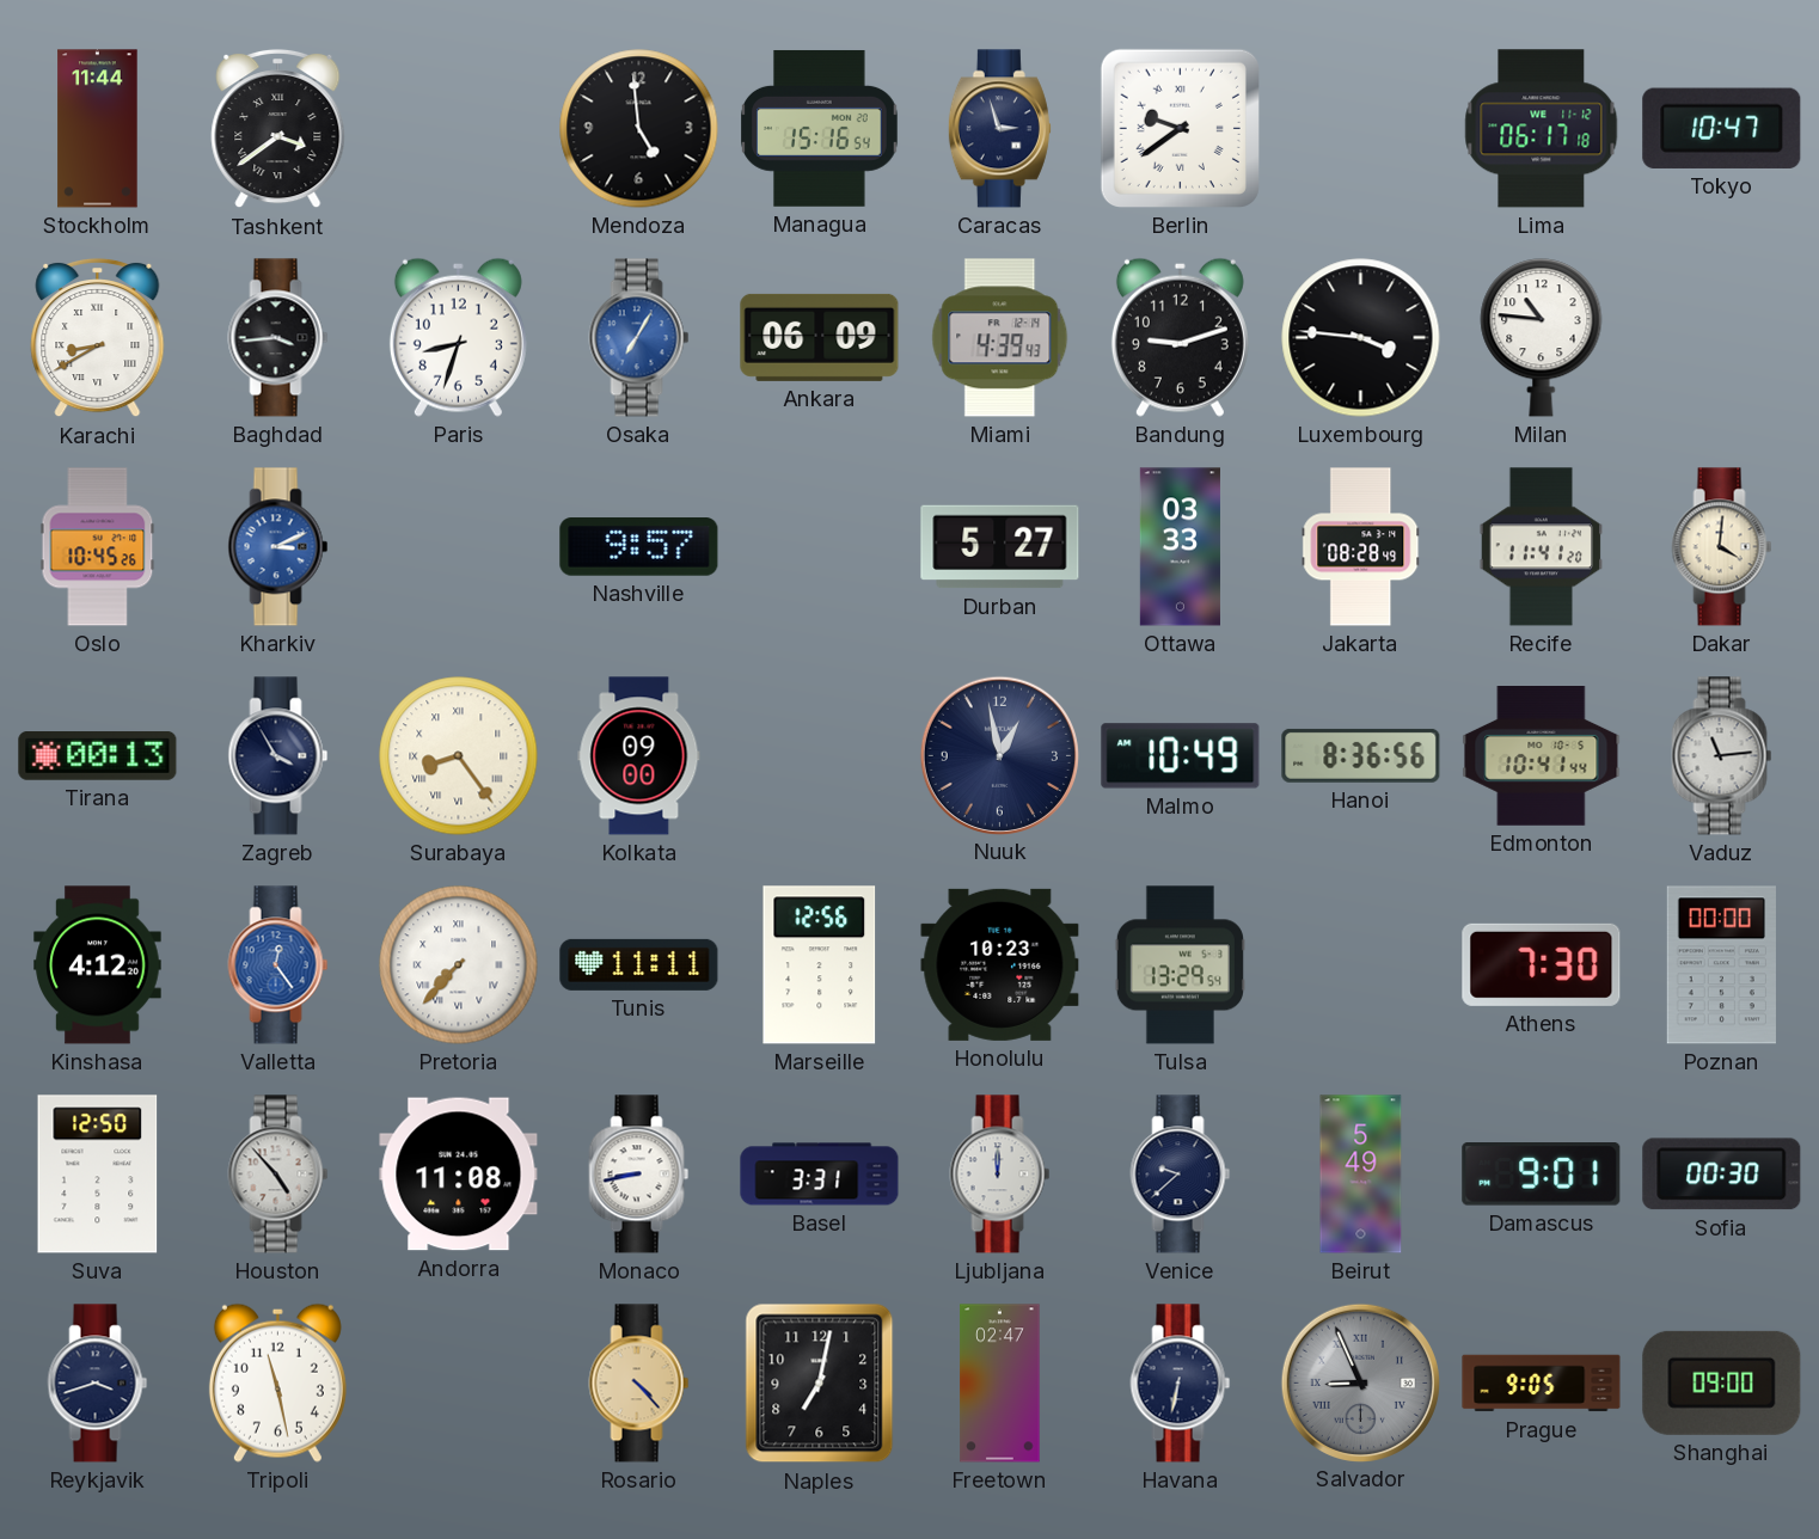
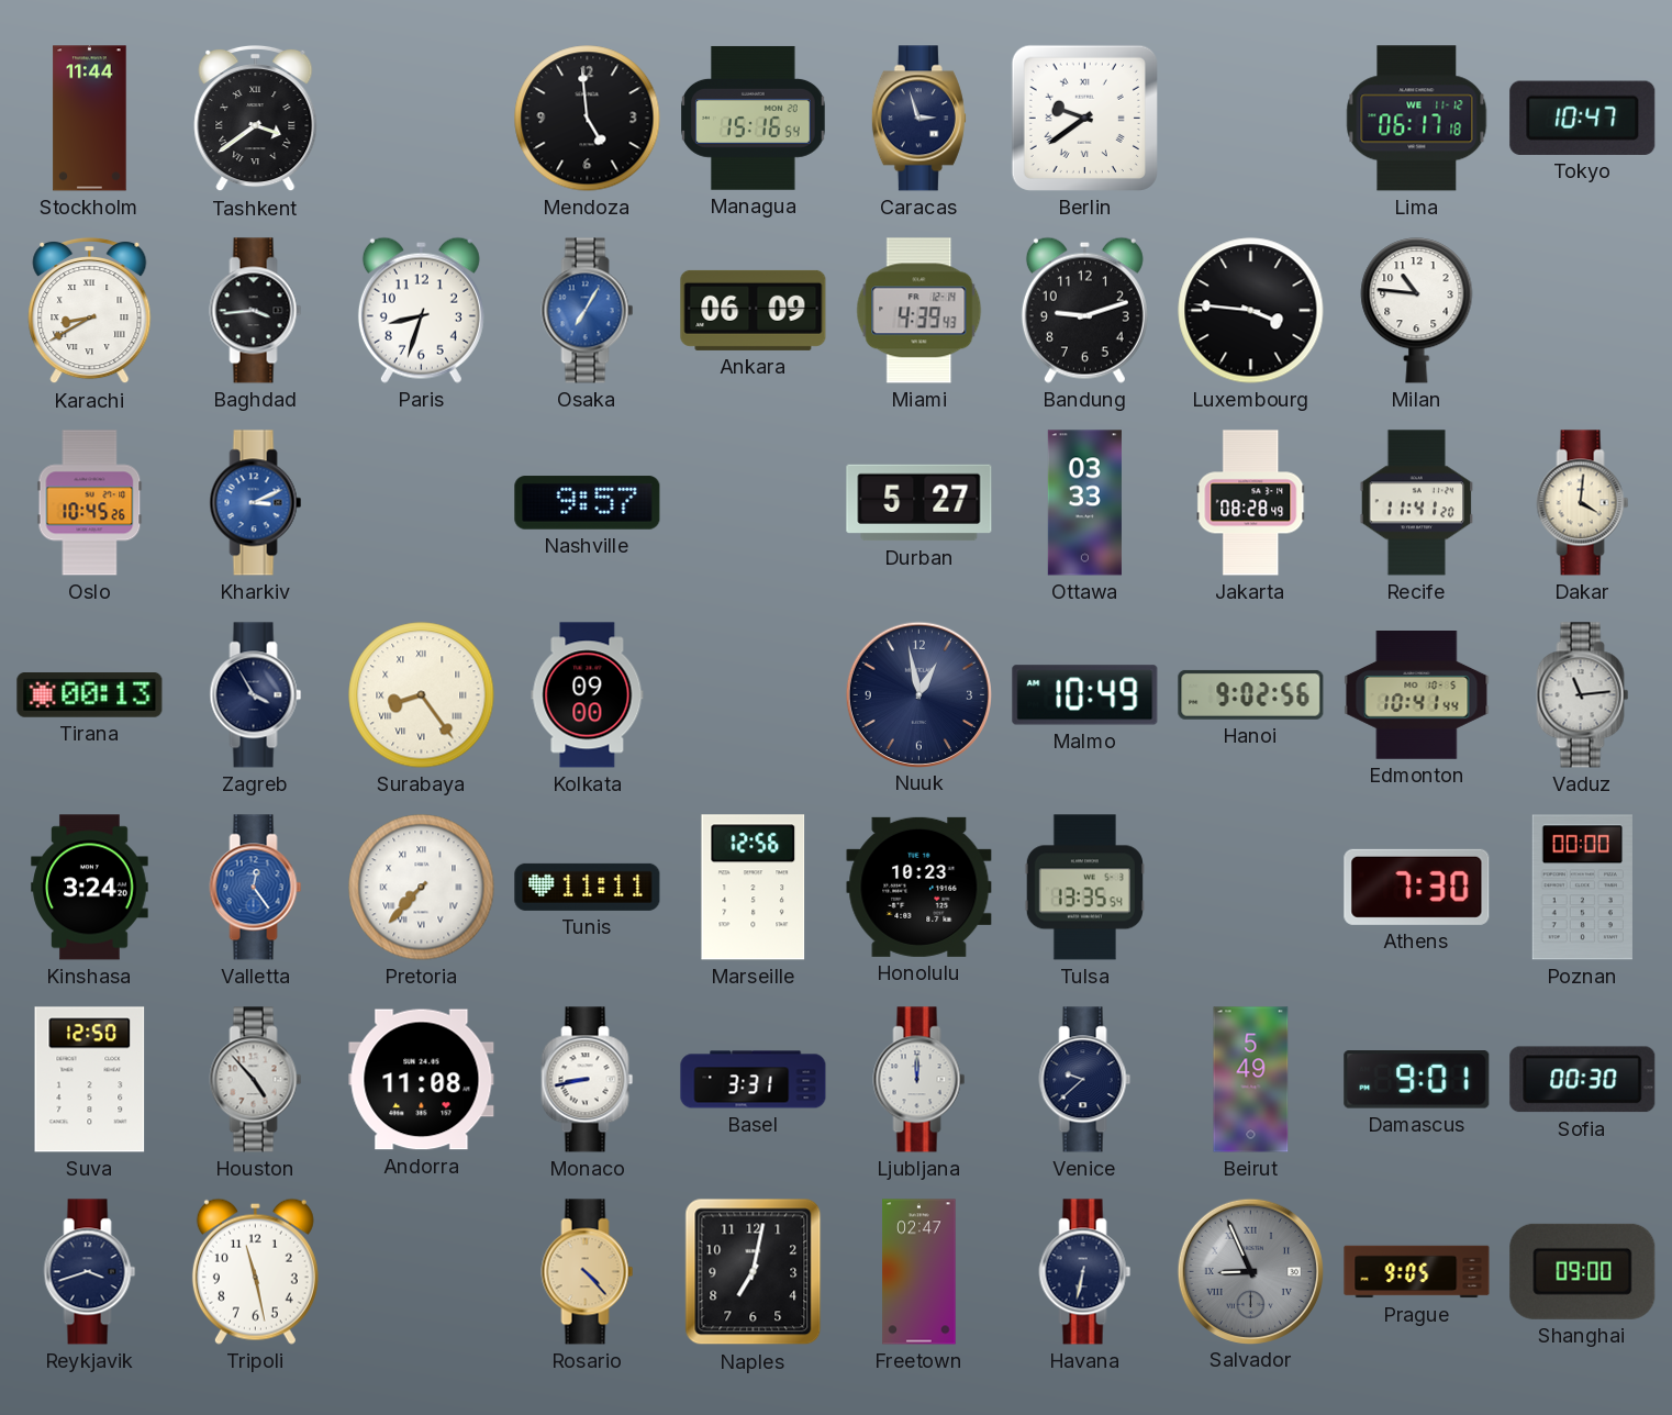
Hanoi: 8:36 -> 9:02
Kinshasa: 4:12 -> 3:24
Tulsa: 13:29 -> 13:35
